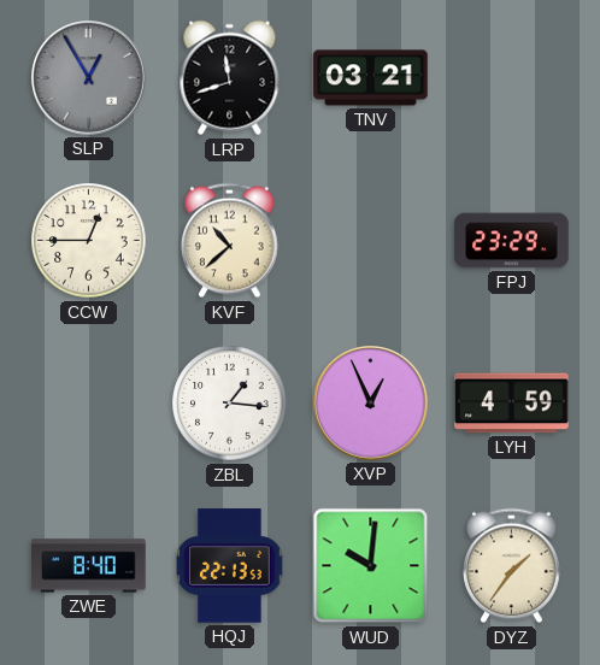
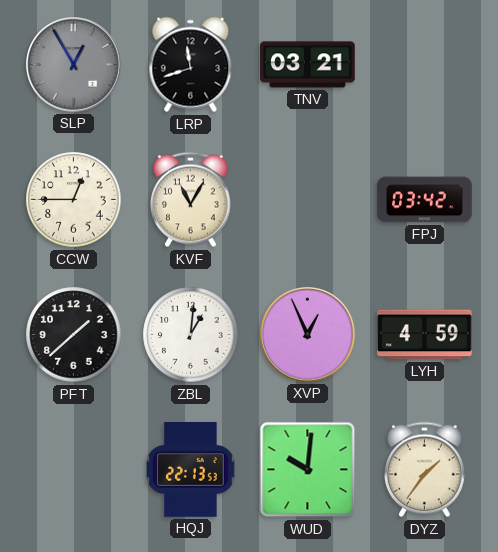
KVF: 10:38 -> 11:05
FPJ: 23:29 -> 03:42
PFT: none -> 1:38
ZBL: 1:16 -> 1:01
ZWE: 8:40 -> none
